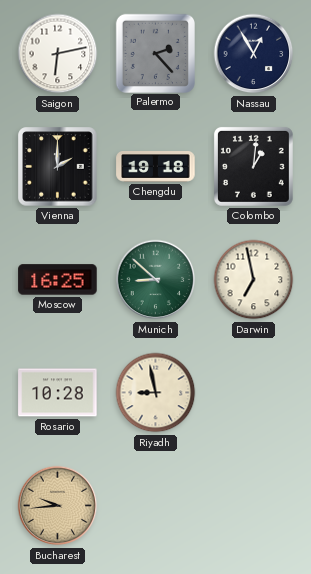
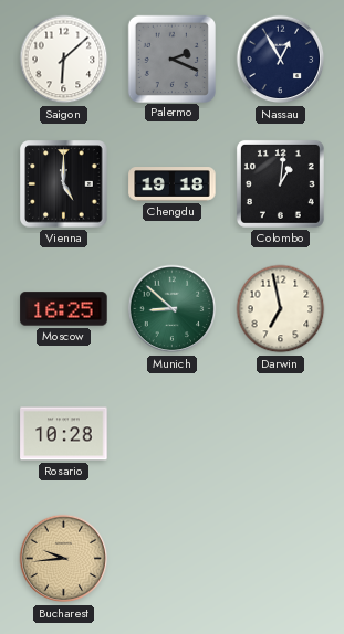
Saigon: 6:13 -> 6:08
Palermo: 2:23 -> 2:19
Vienna: 2:00 -> 5:00
Riyadh: 8:58 -> none
